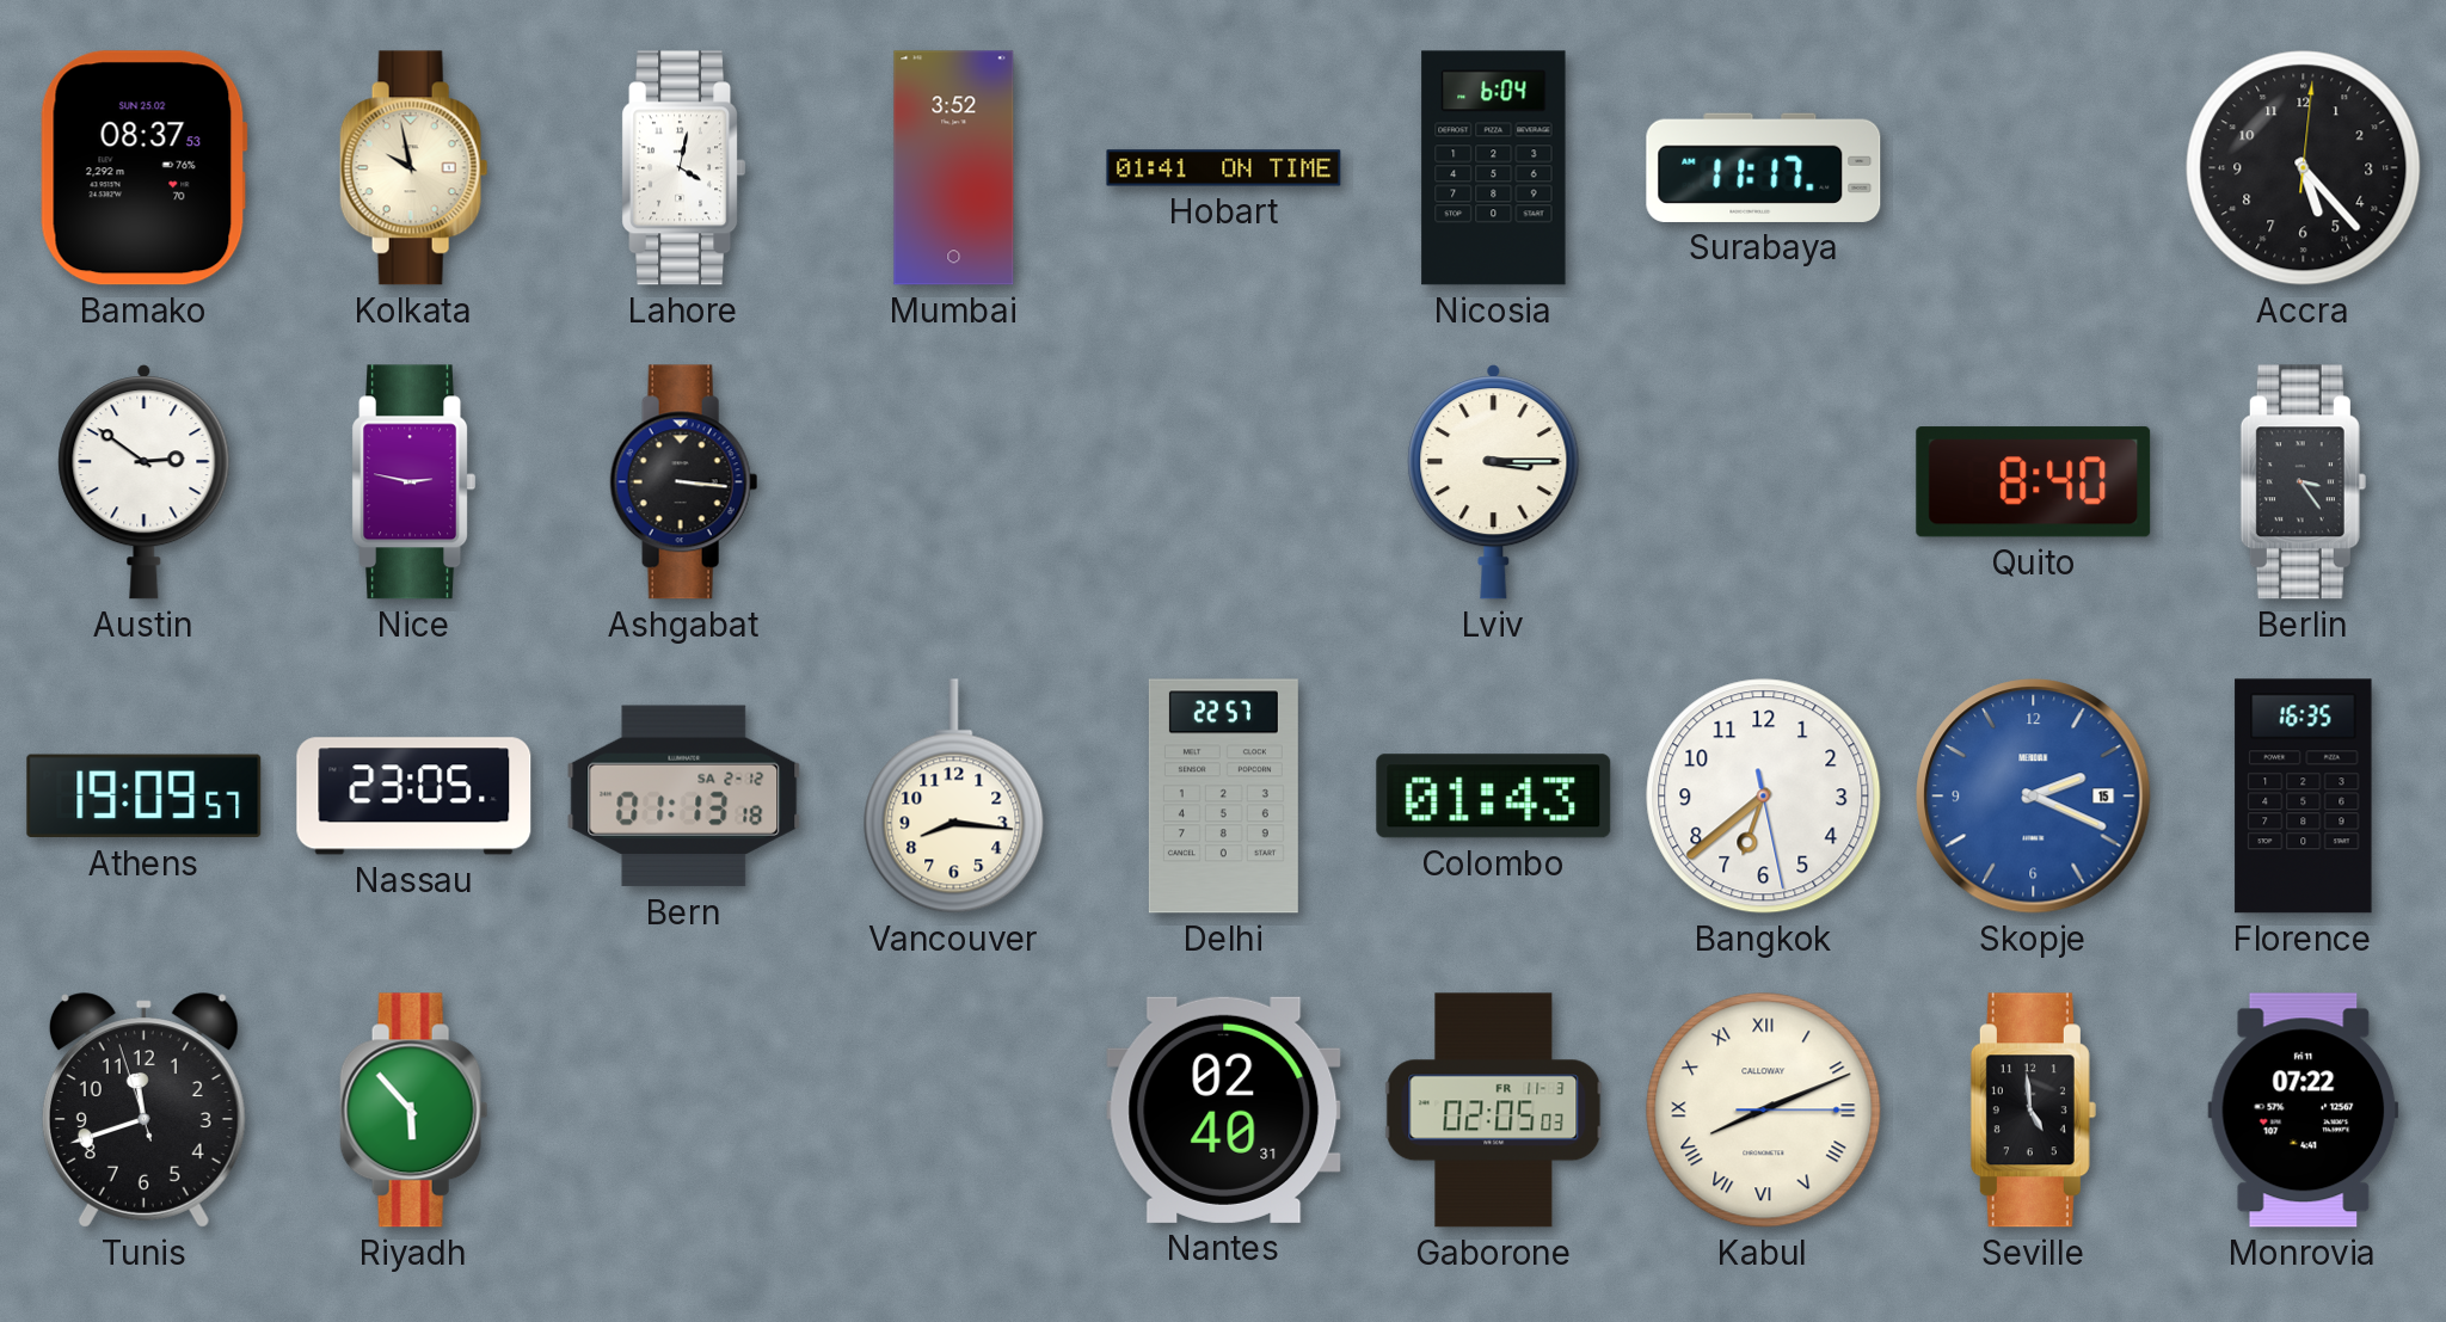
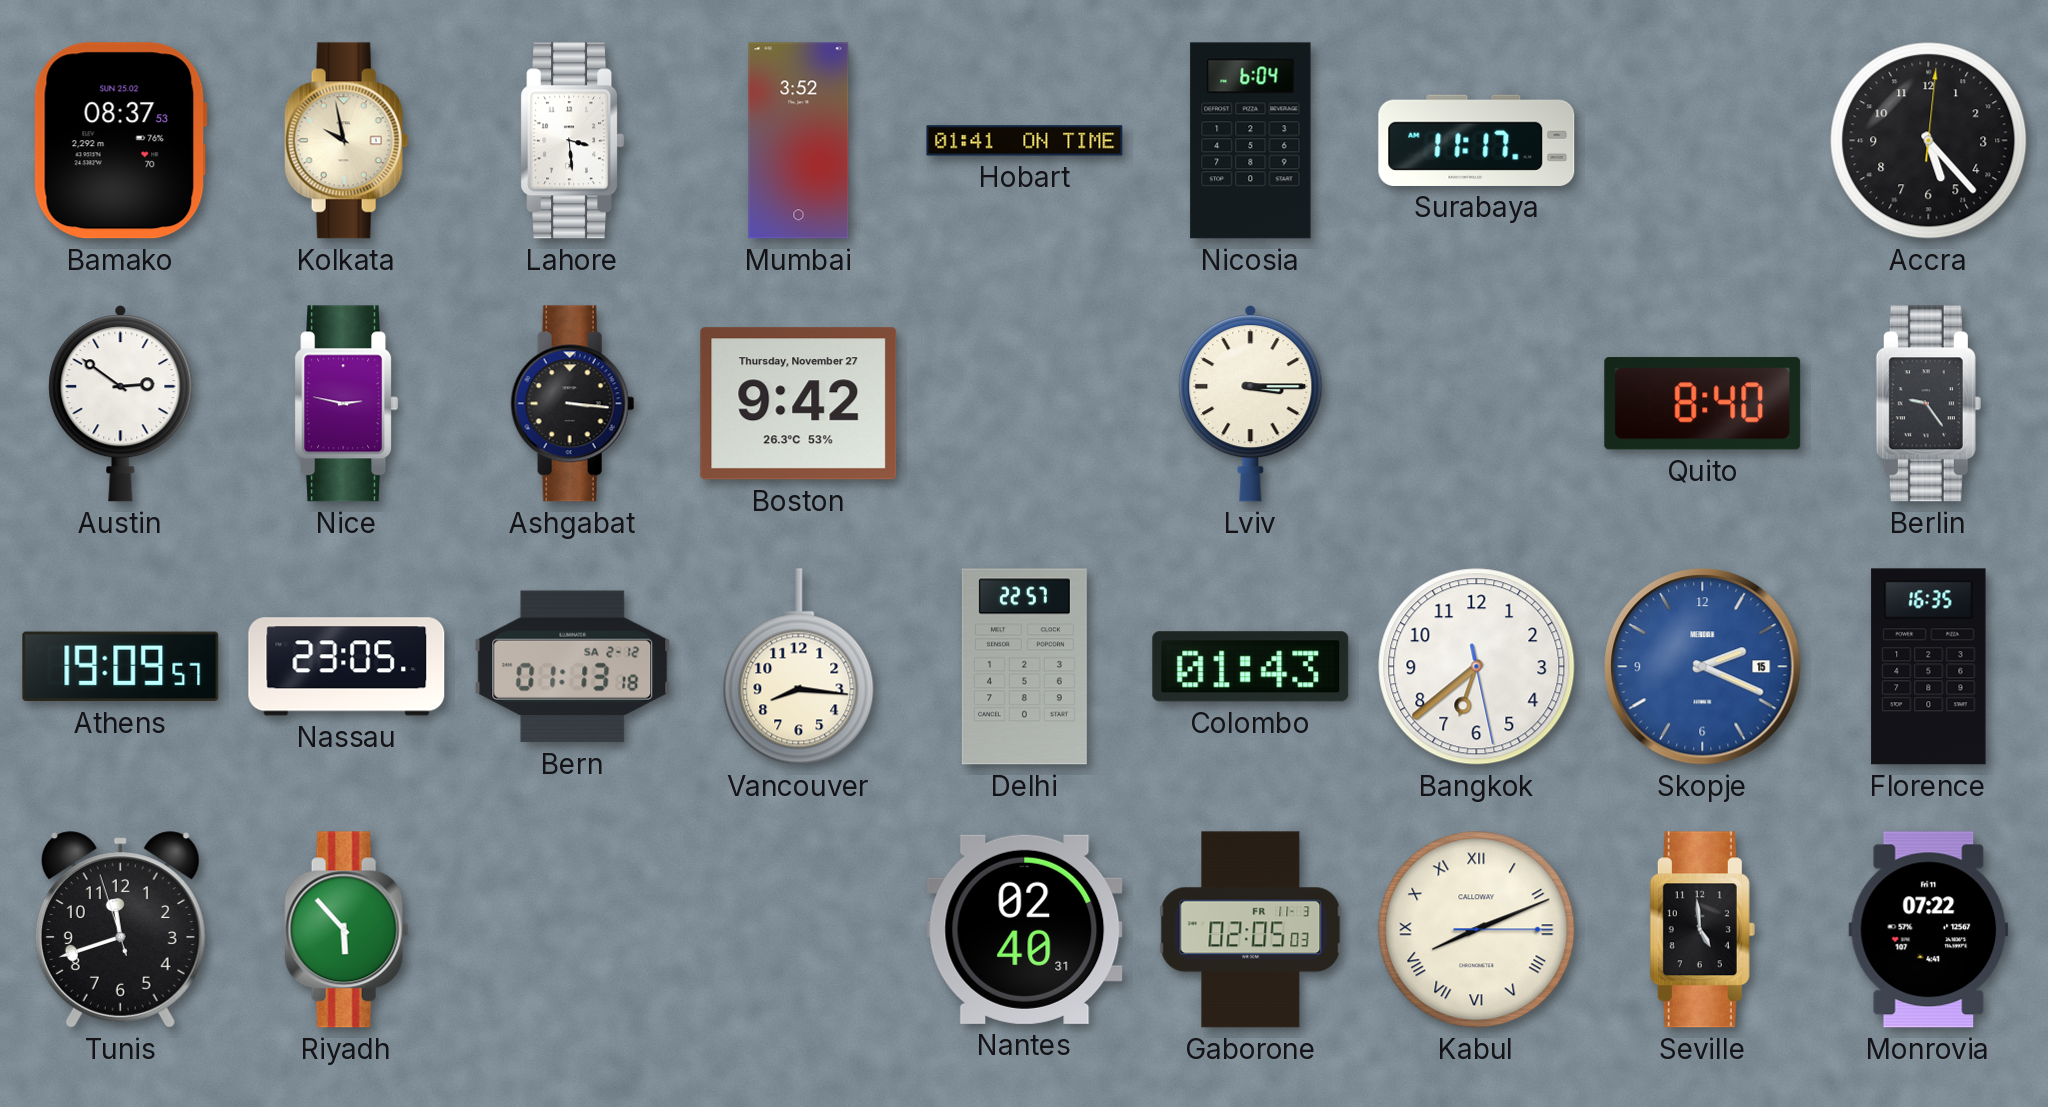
Lahore: 4:02 -> 3:29
Boston: none -> 9:42
Berlin: 3:24 -> 9:24
